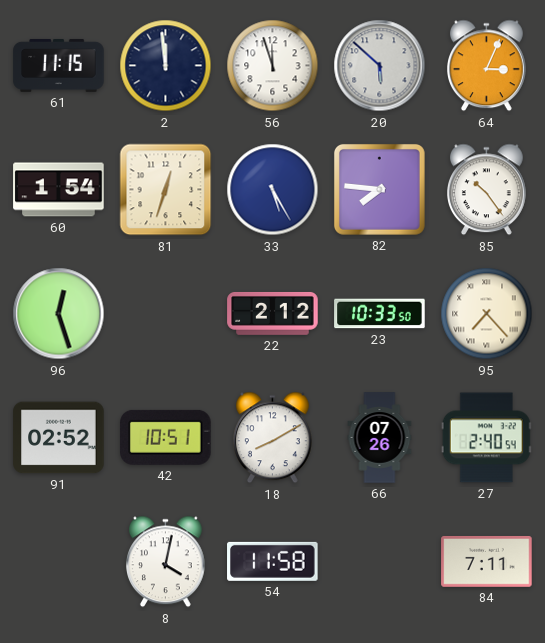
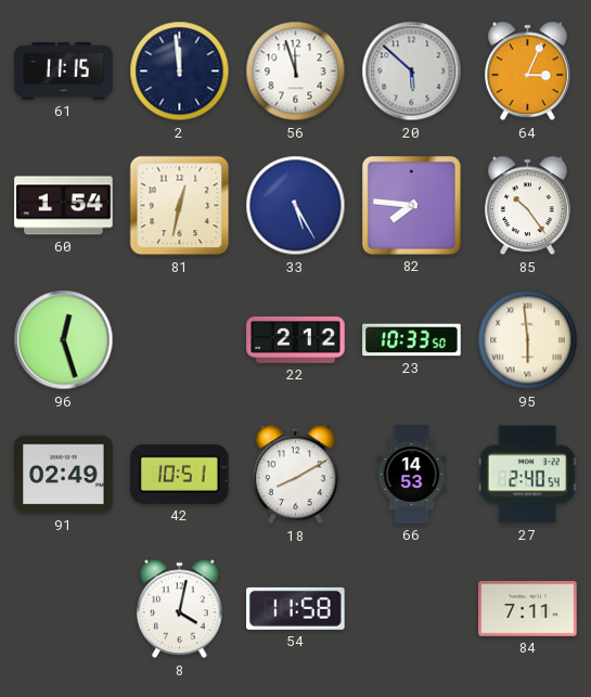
81: 12:33 -> 12:32
95: 7:23 -> 5:59
91: 02:52 -> 02:49
66: 07:26 -> 14:53
